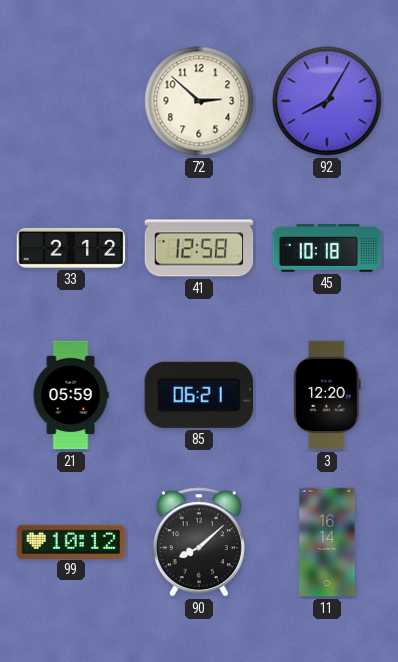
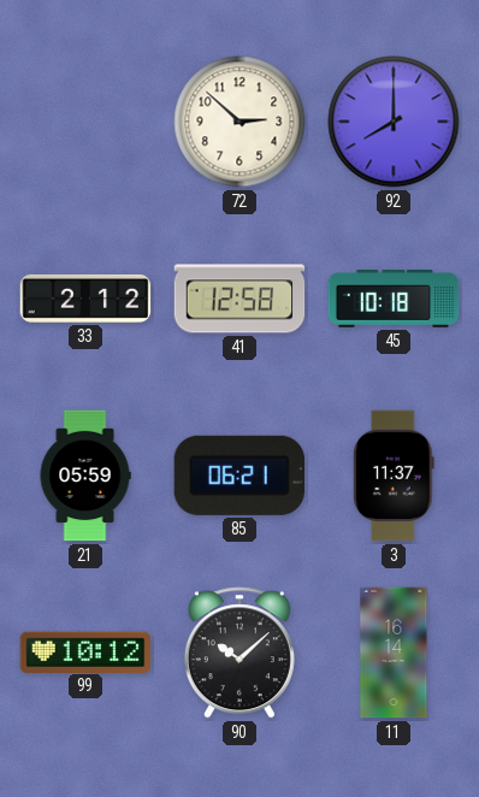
92: 8:05 -> 8:00
3: 12:20 -> 11:37
90: 8:08 -> 10:08
